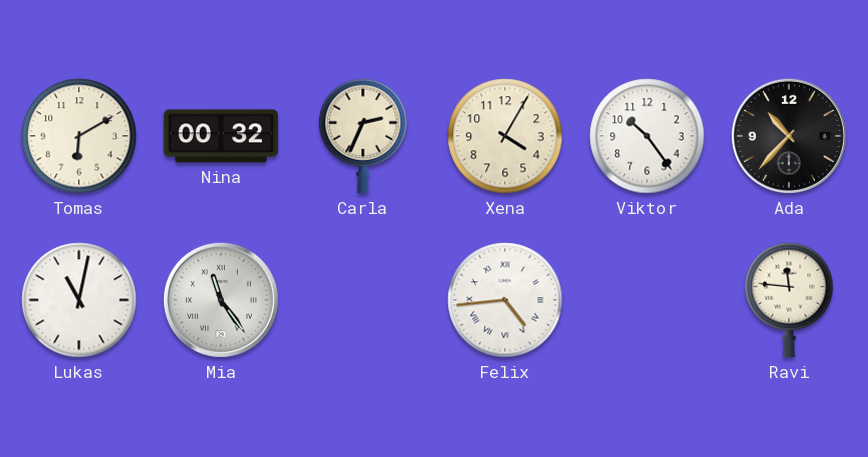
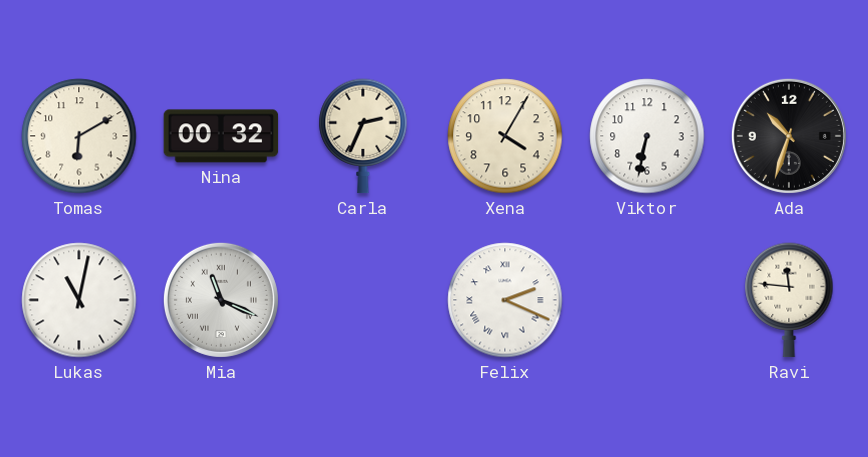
Viktor: 10:24 -> 6:32
Ada: 10:37 -> 10:33
Mia: 11:24 -> 11:19
Felix: 4:44 -> 2:19
